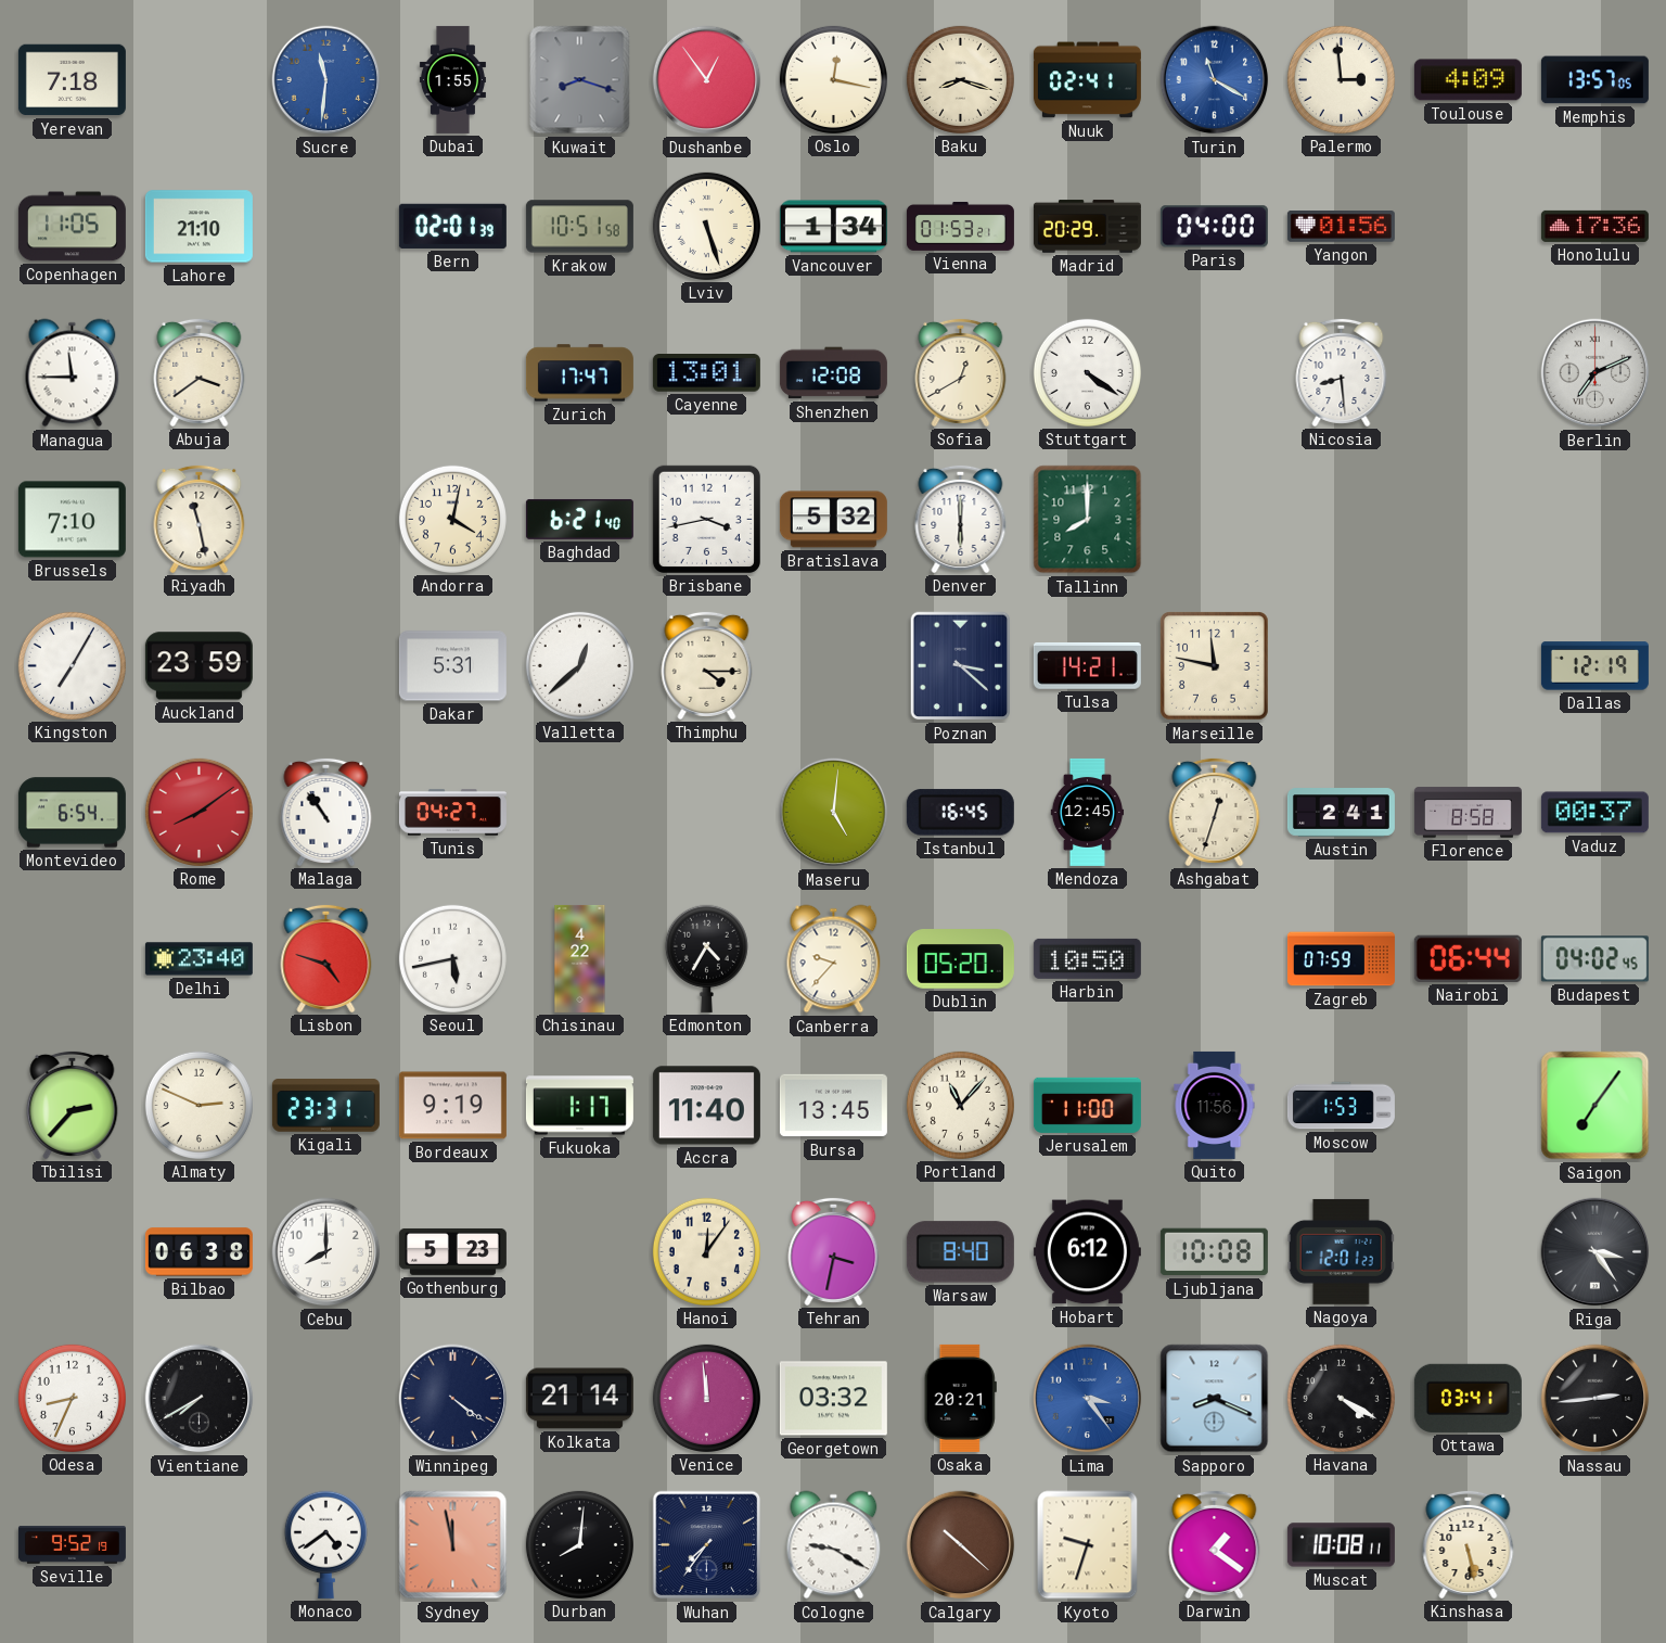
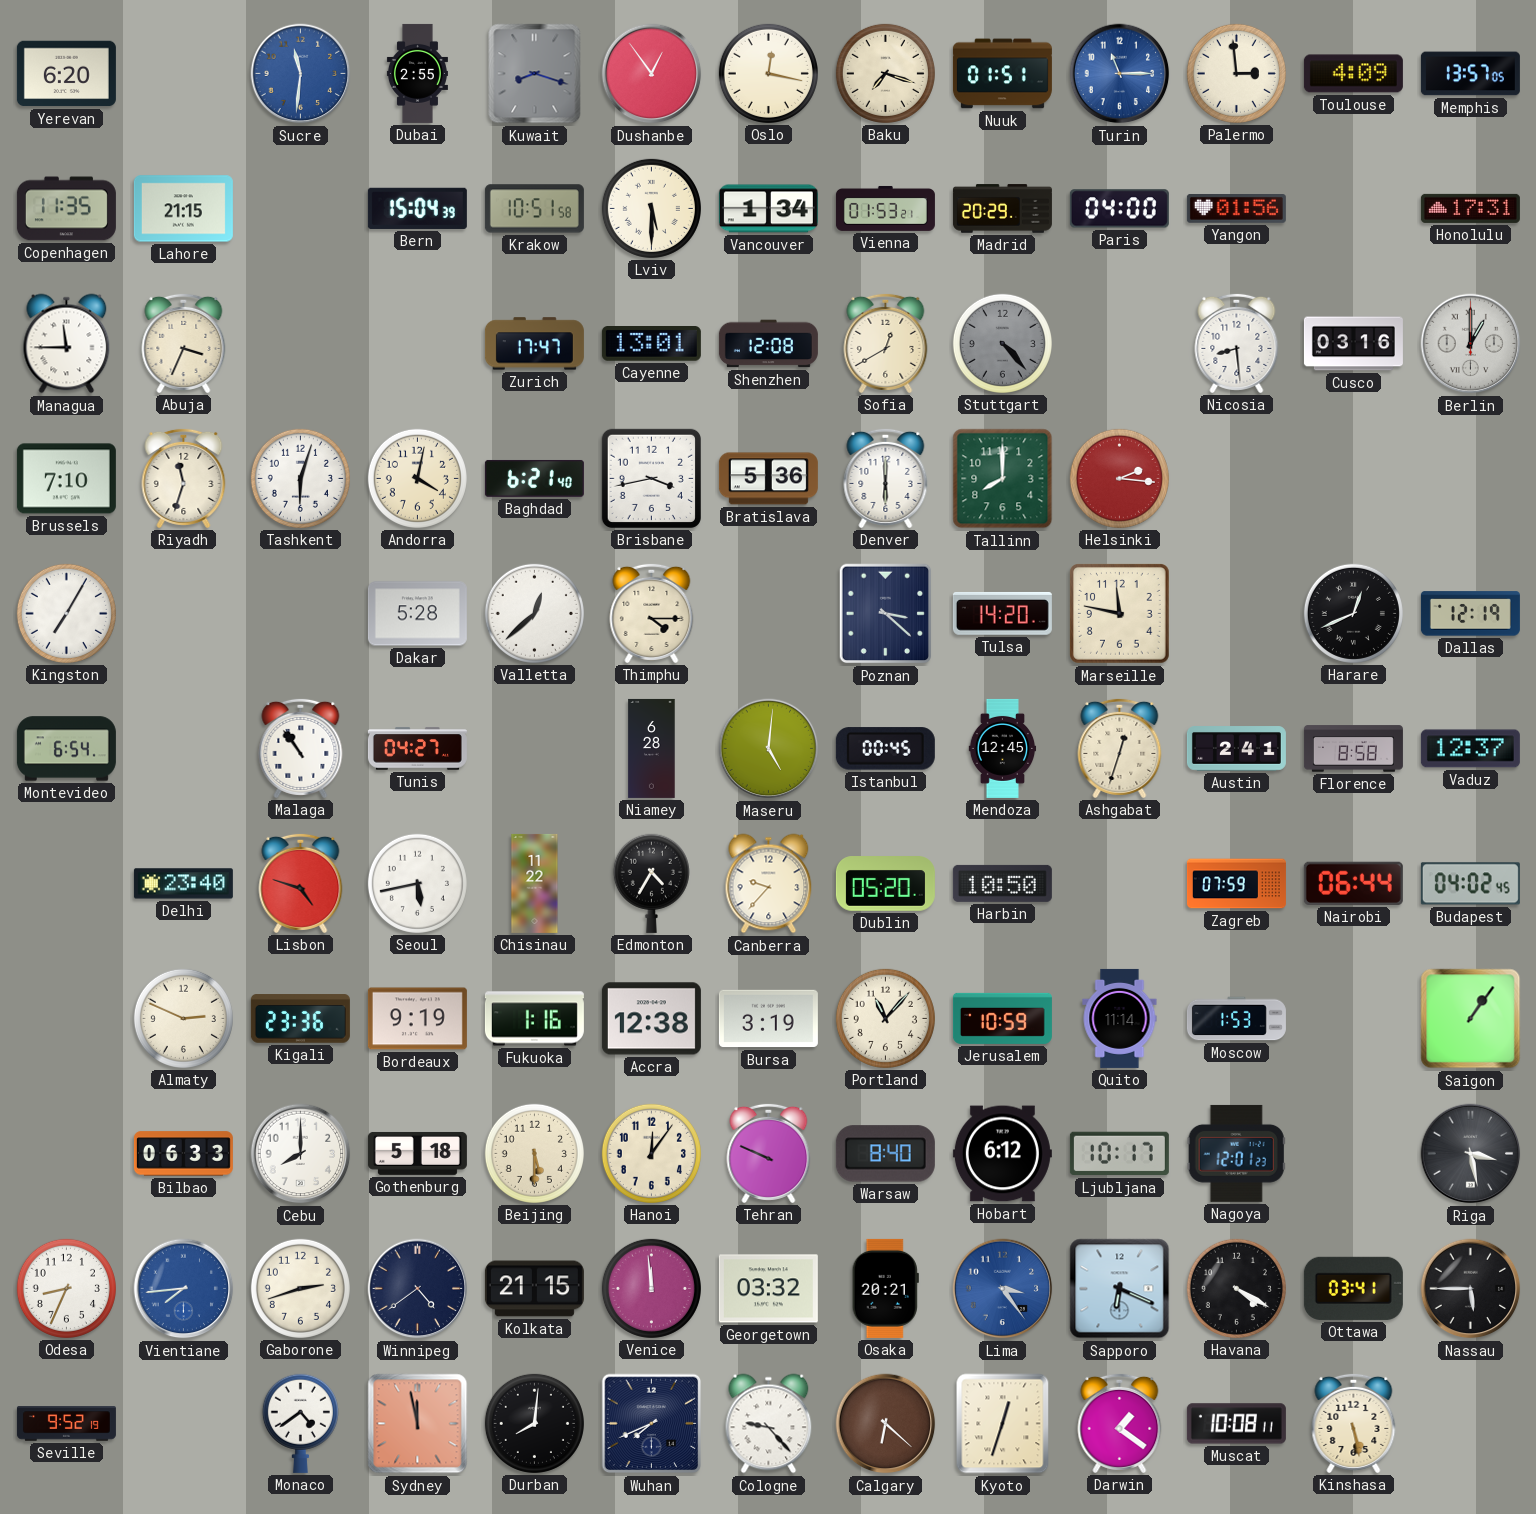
Yerevan: 7:18 -> 6:20
Dubai: 1:55 -> 2:55
Baku: 8:18 -> 7:18
Nuuk: 02:41 -> 01:51
Turin: 11:20 -> 11:15
Copenhagen: 11:05 -> 11:35
Lahore: 21:10 -> 21:15
Bern: 02:01 -> 15:04
Lviv: 5:27 -> 5:30
Honolulu: 17:36 -> 17:31
Abuja: 3:39 -> 3:34
Stuttgart: 4:21 -> 4:23
Stuttgart dial: white -> grey
Cusco: none -> 03:16
Berlin: 7:11 -> 1:00
Riyadh: 11:28 -> 11:33
Tashkent: none -> 6:03
Bratislava: 5:32 -> 5:36
Helsinki: none -> 2:16
Auckland: 23:59 -> none
Dakar: 5:31 -> 5:28
Tulsa: 14:21 -> 14:20
Harare: none -> 12:41
Rome: 8:09 -> none
Niamey: none -> 6:28
Istanbul: 16:45 -> 00:45
Vaduz: 00:37 -> 12:37
Chisinau: 4:22 -> 11:22
Tbilisi: 2:37 -> none
Kigali: 23:31 -> 23:36
Fukuoka: 1:17 -> 1:16
Accra: 11:40 -> 12:38
Bursa: 13:45 -> 3:19
Jerusalem: 11:00 -> 10:59
Quito: 11:56 -> 11:14
Saigon: 7:06 -> 1:06
Bilbao: 06:38 -> 06:33
Gothenburg: 5:23 -> 5:18
Beijing: none -> 5:30
Tehran: 3:32 -> 9:49
Ljubljana: 10:08 -> 10:17
Riga: 3:24 -> 3:28
Vientiane: 7:40 -> 7:44
Vientiane dial: black -> blue
Gaborone: none -> 2:42
Winnipeg: 4:21 -> 4:39
Kolkata: 21:14 -> 21:15
Sapporo: 8:19 -> 6:19
Nassau: 2:44 -> 5:45
Wuhan: 7:36 -> 7:41
Cologne: 9:20 -> 9:23
Calgary: 10:22 -> 6:22
Kyoto: 9:33 -> 12:33
